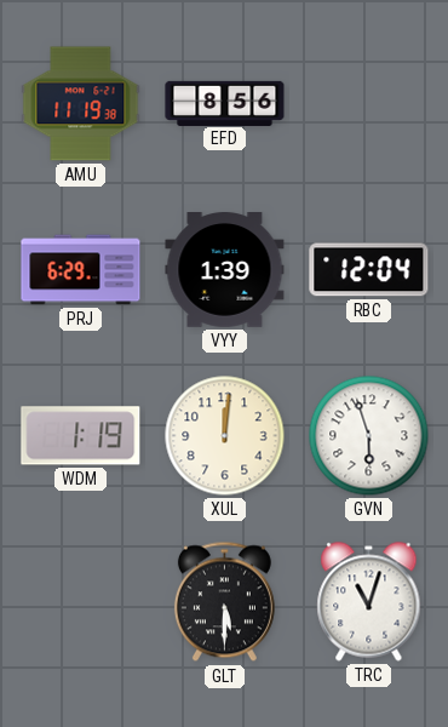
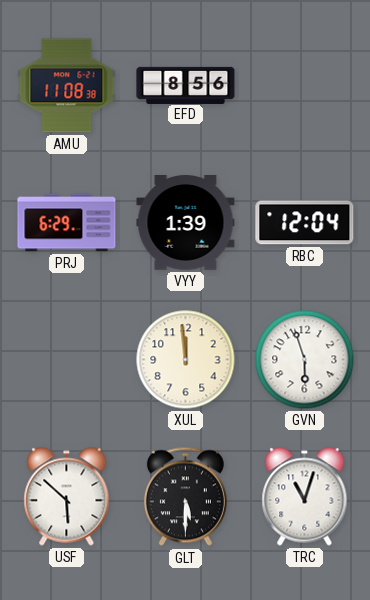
AMU: 11:19 -> 11:08
WDM: 1:19 -> none
XUL: 12:01 -> 11:59
USF: none -> 5:52
